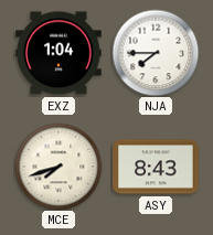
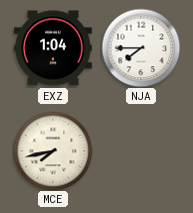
MCE: 7:42 -> 7:43
ASY: 8:43 -> none
